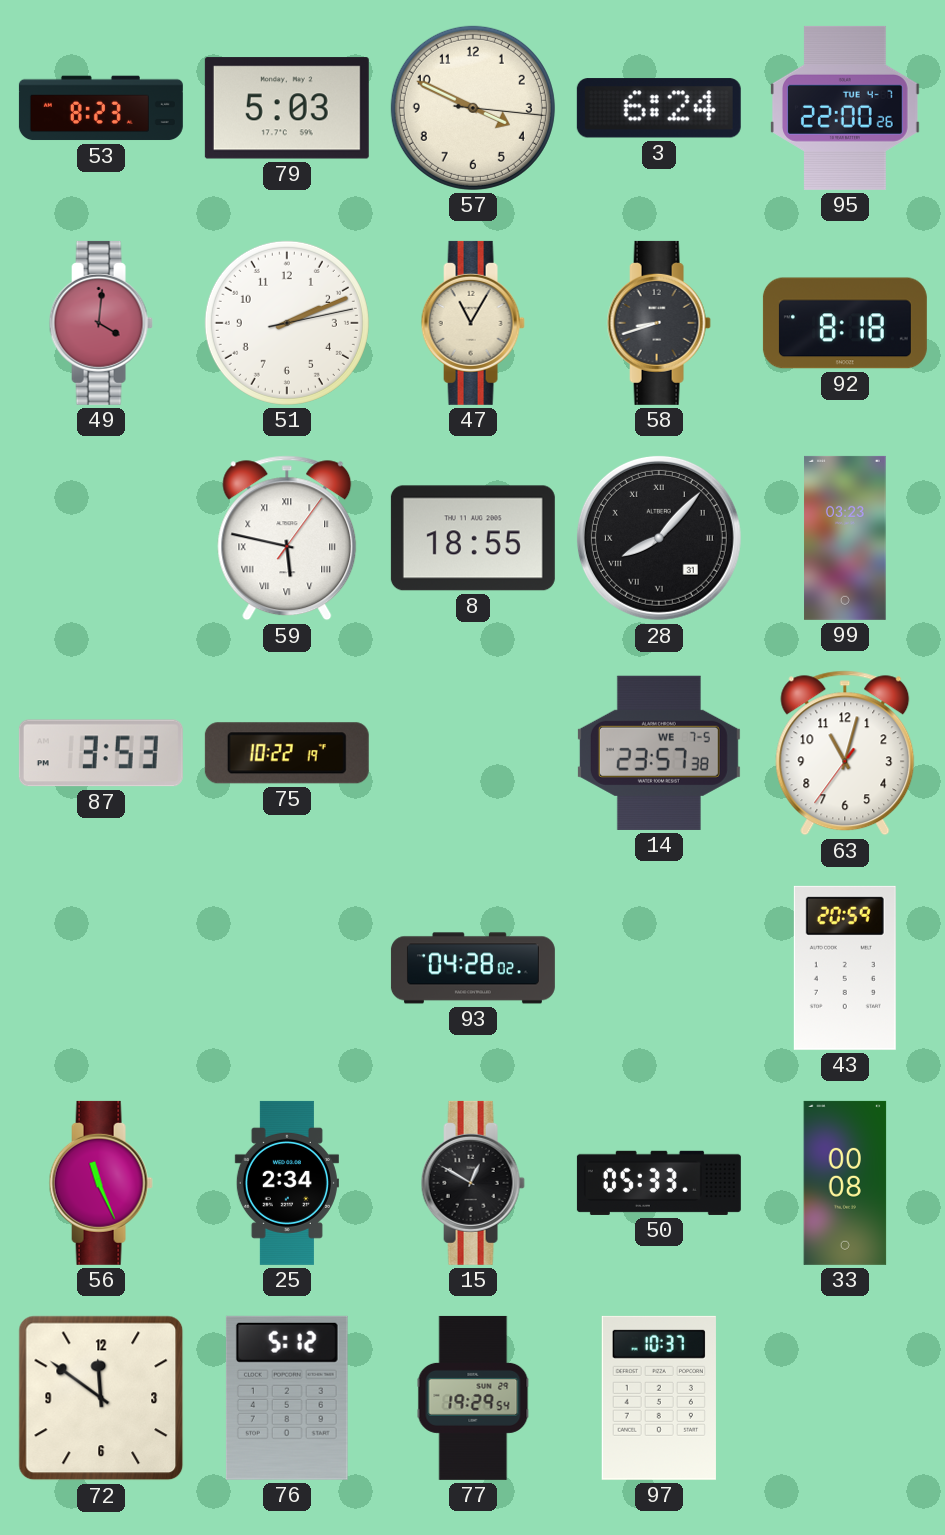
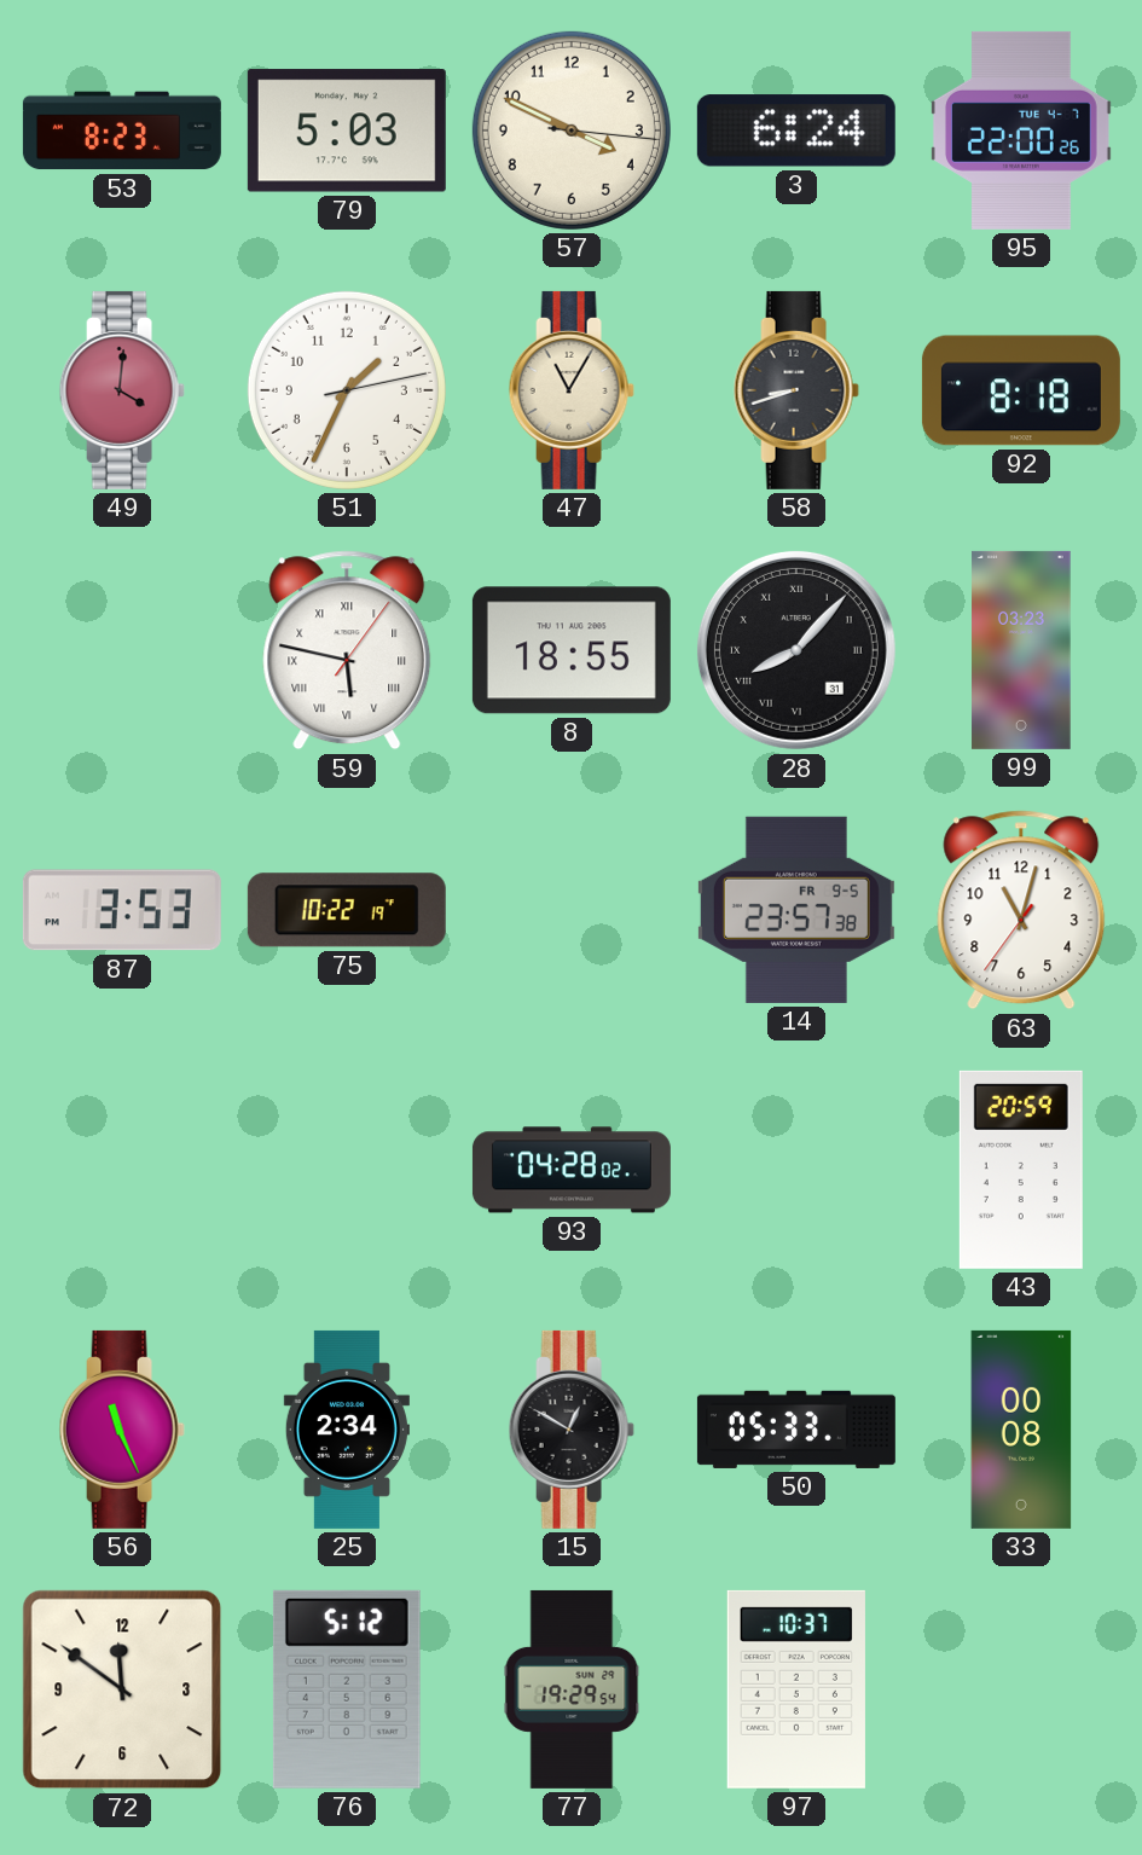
51: 2:11 -> 1:34
14 date: WE 7-5 -> FR 9-5
